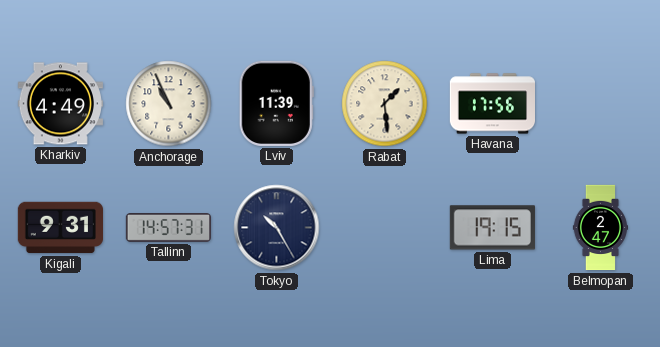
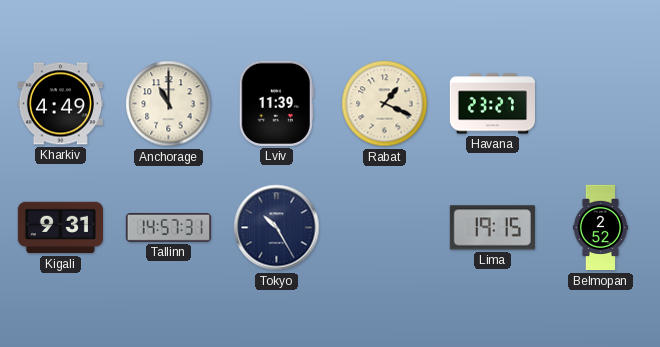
Anchorage: 10:56 -> 11:00
Rabat: 1:29 -> 1:19
Havana: 17:56 -> 23:27
Belmopan: 2:47 -> 2:52
